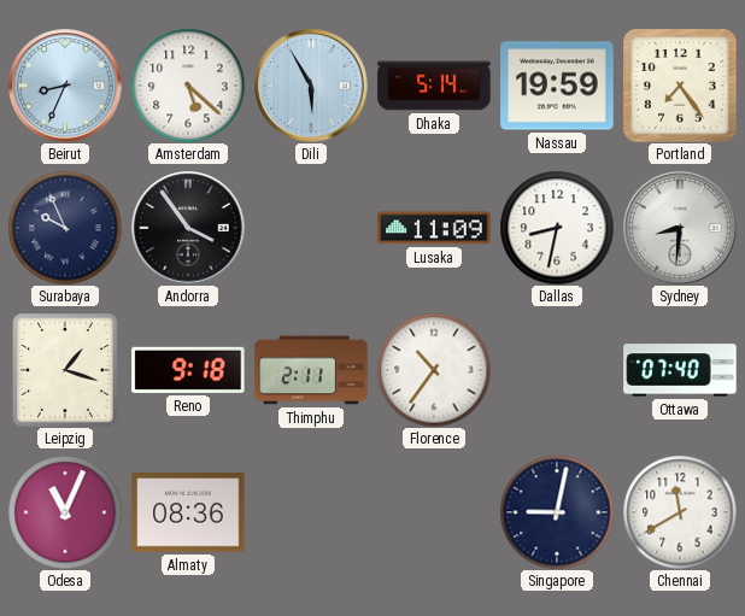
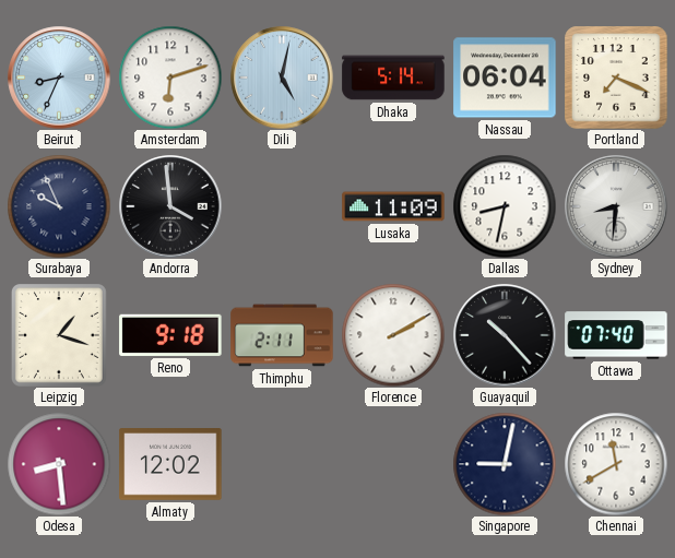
Amsterdam: 5:22 -> 6:12
Dili: 5:55 -> 5:02
Nassau: 19:59 -> 06:04
Portland: 7:24 -> 7:19
Andorra: 3:54 -> 3:59
Florence: 10:36 -> 2:10
Guayaquil: none -> 10:23
Odesa: 11:04 -> 8:29
Almaty: 08:36 -> 12:02
